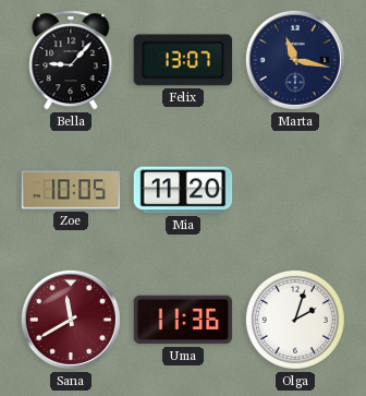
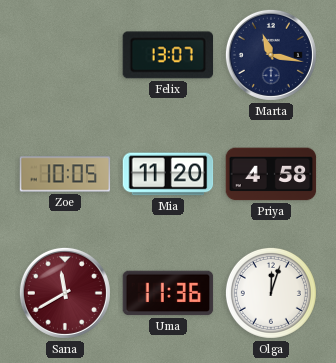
Bella: 9:07 -> none
Priya: none -> 4:58
Olga: 2:03 -> 12:03
